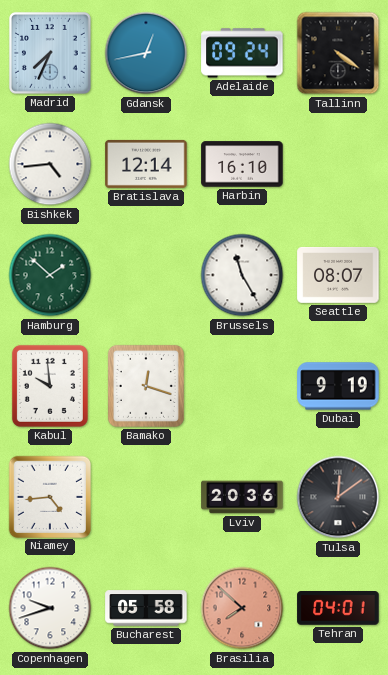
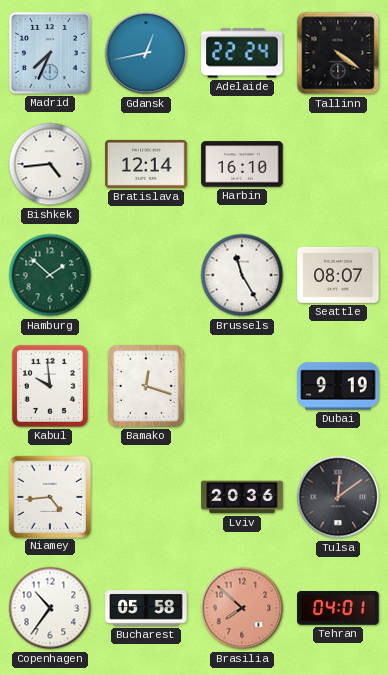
Adelaide: 09:24 -> 22:24
Copenhagen: 9:42 -> 10:36
